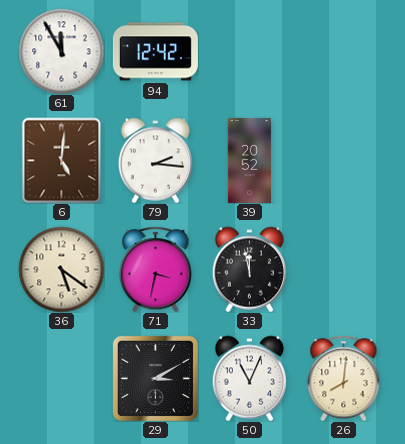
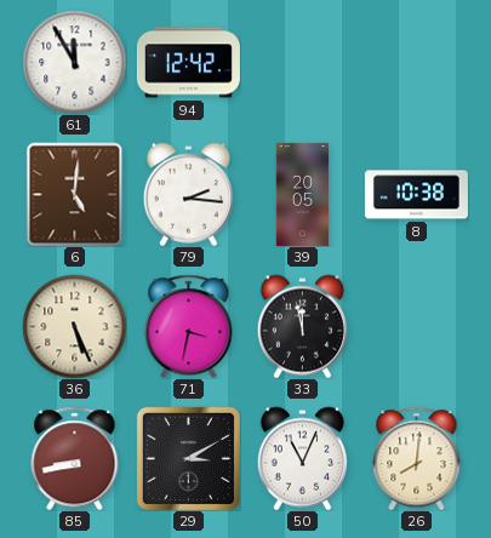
39: 20:52 -> 20:05
8: none -> 10:38
36: 5:21 -> 5:26
85: none -> 8:43
